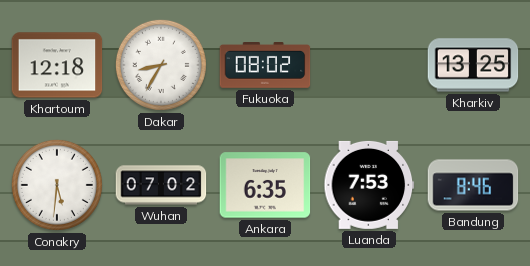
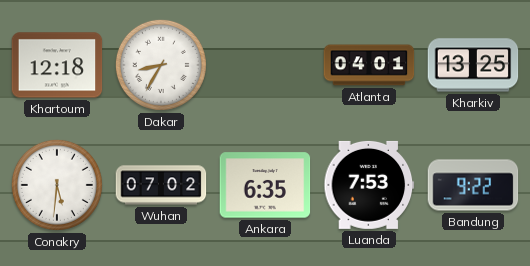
Fukuoka: 08:02 -> none
Atlanta: none -> 04:01
Bandung: 8:46 -> 9:22
